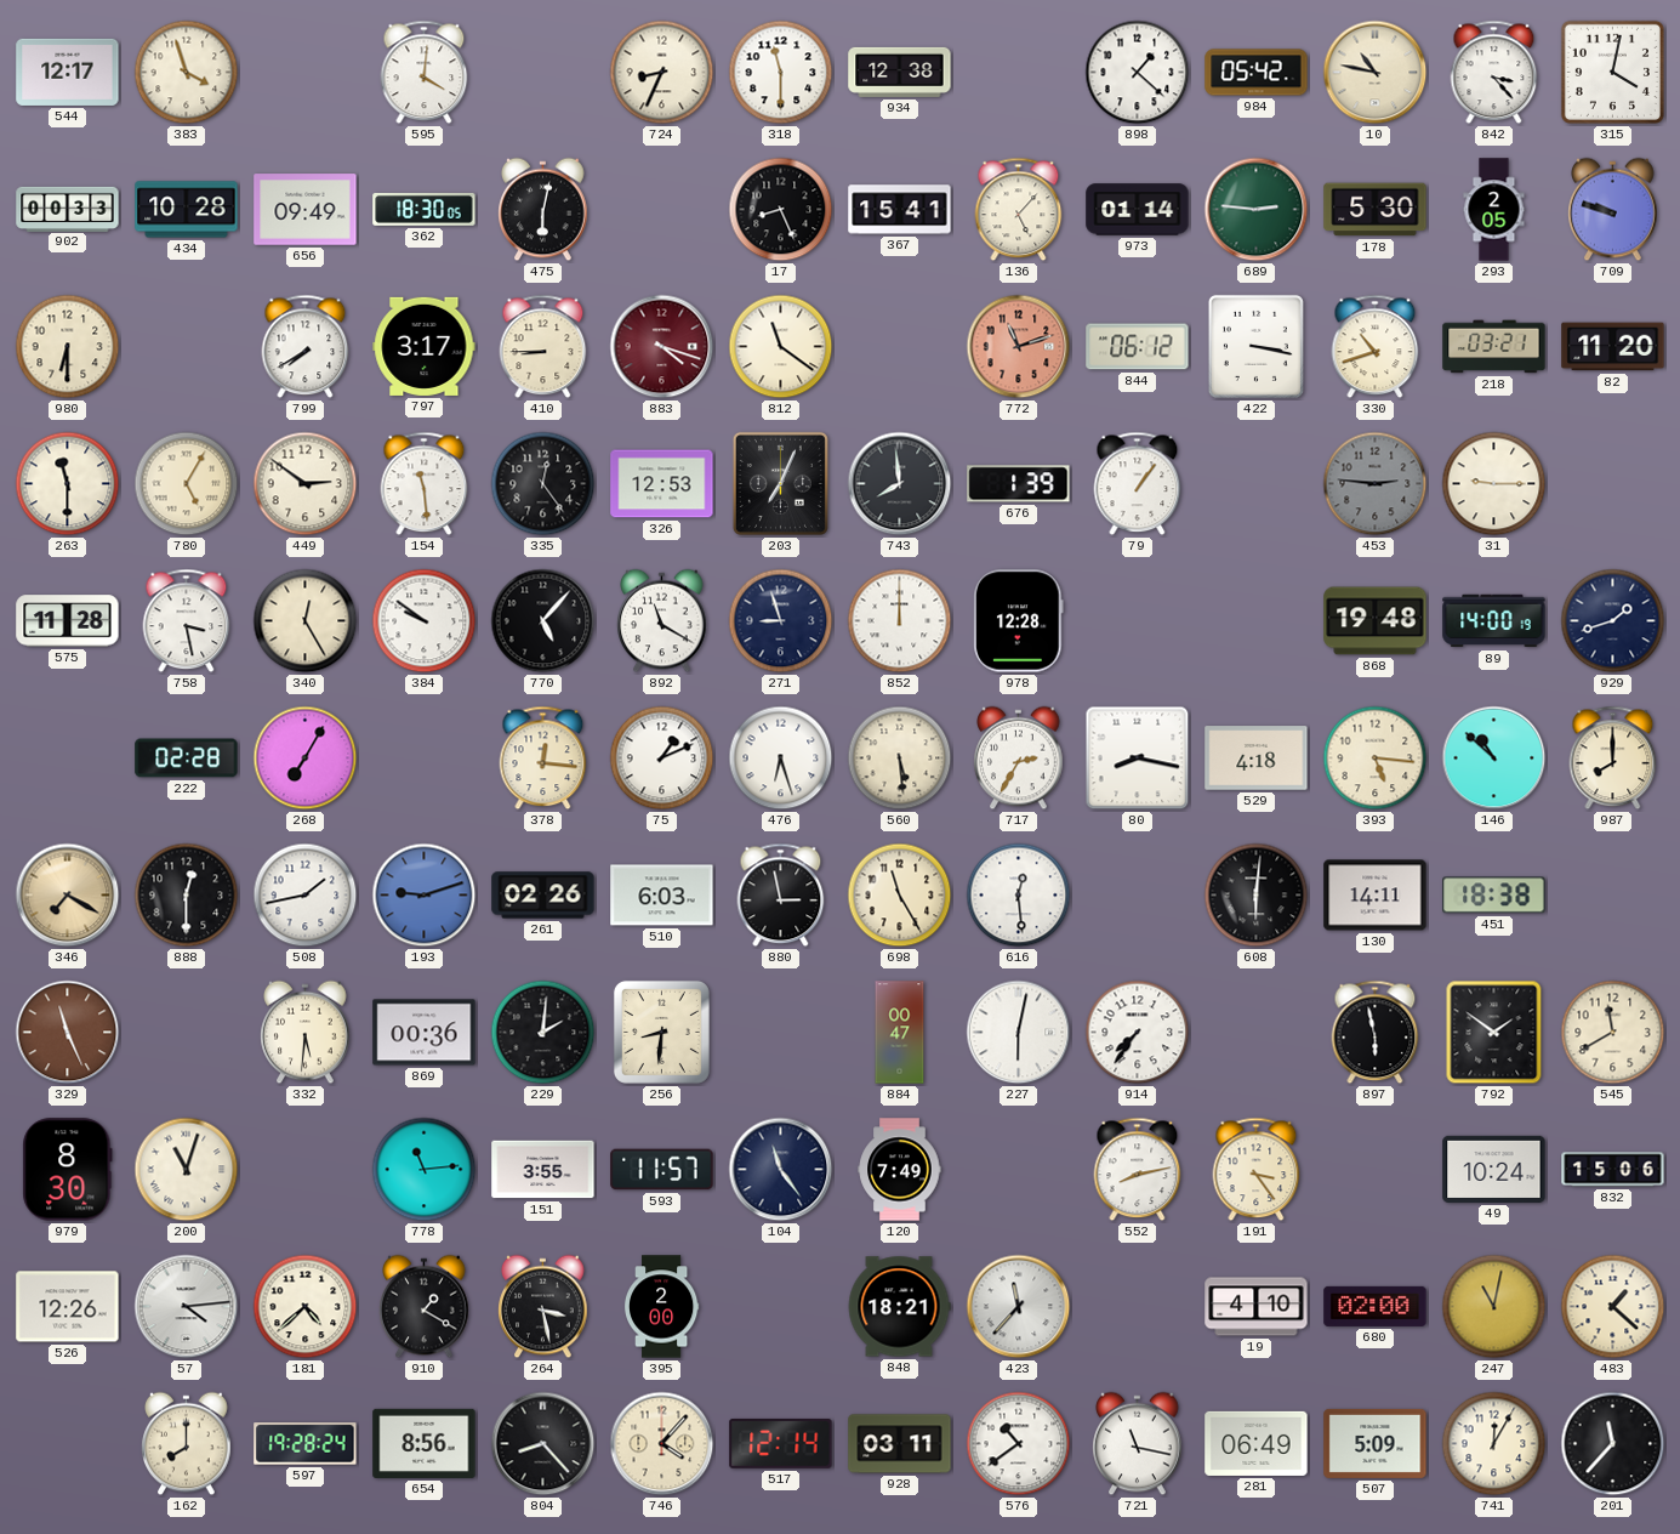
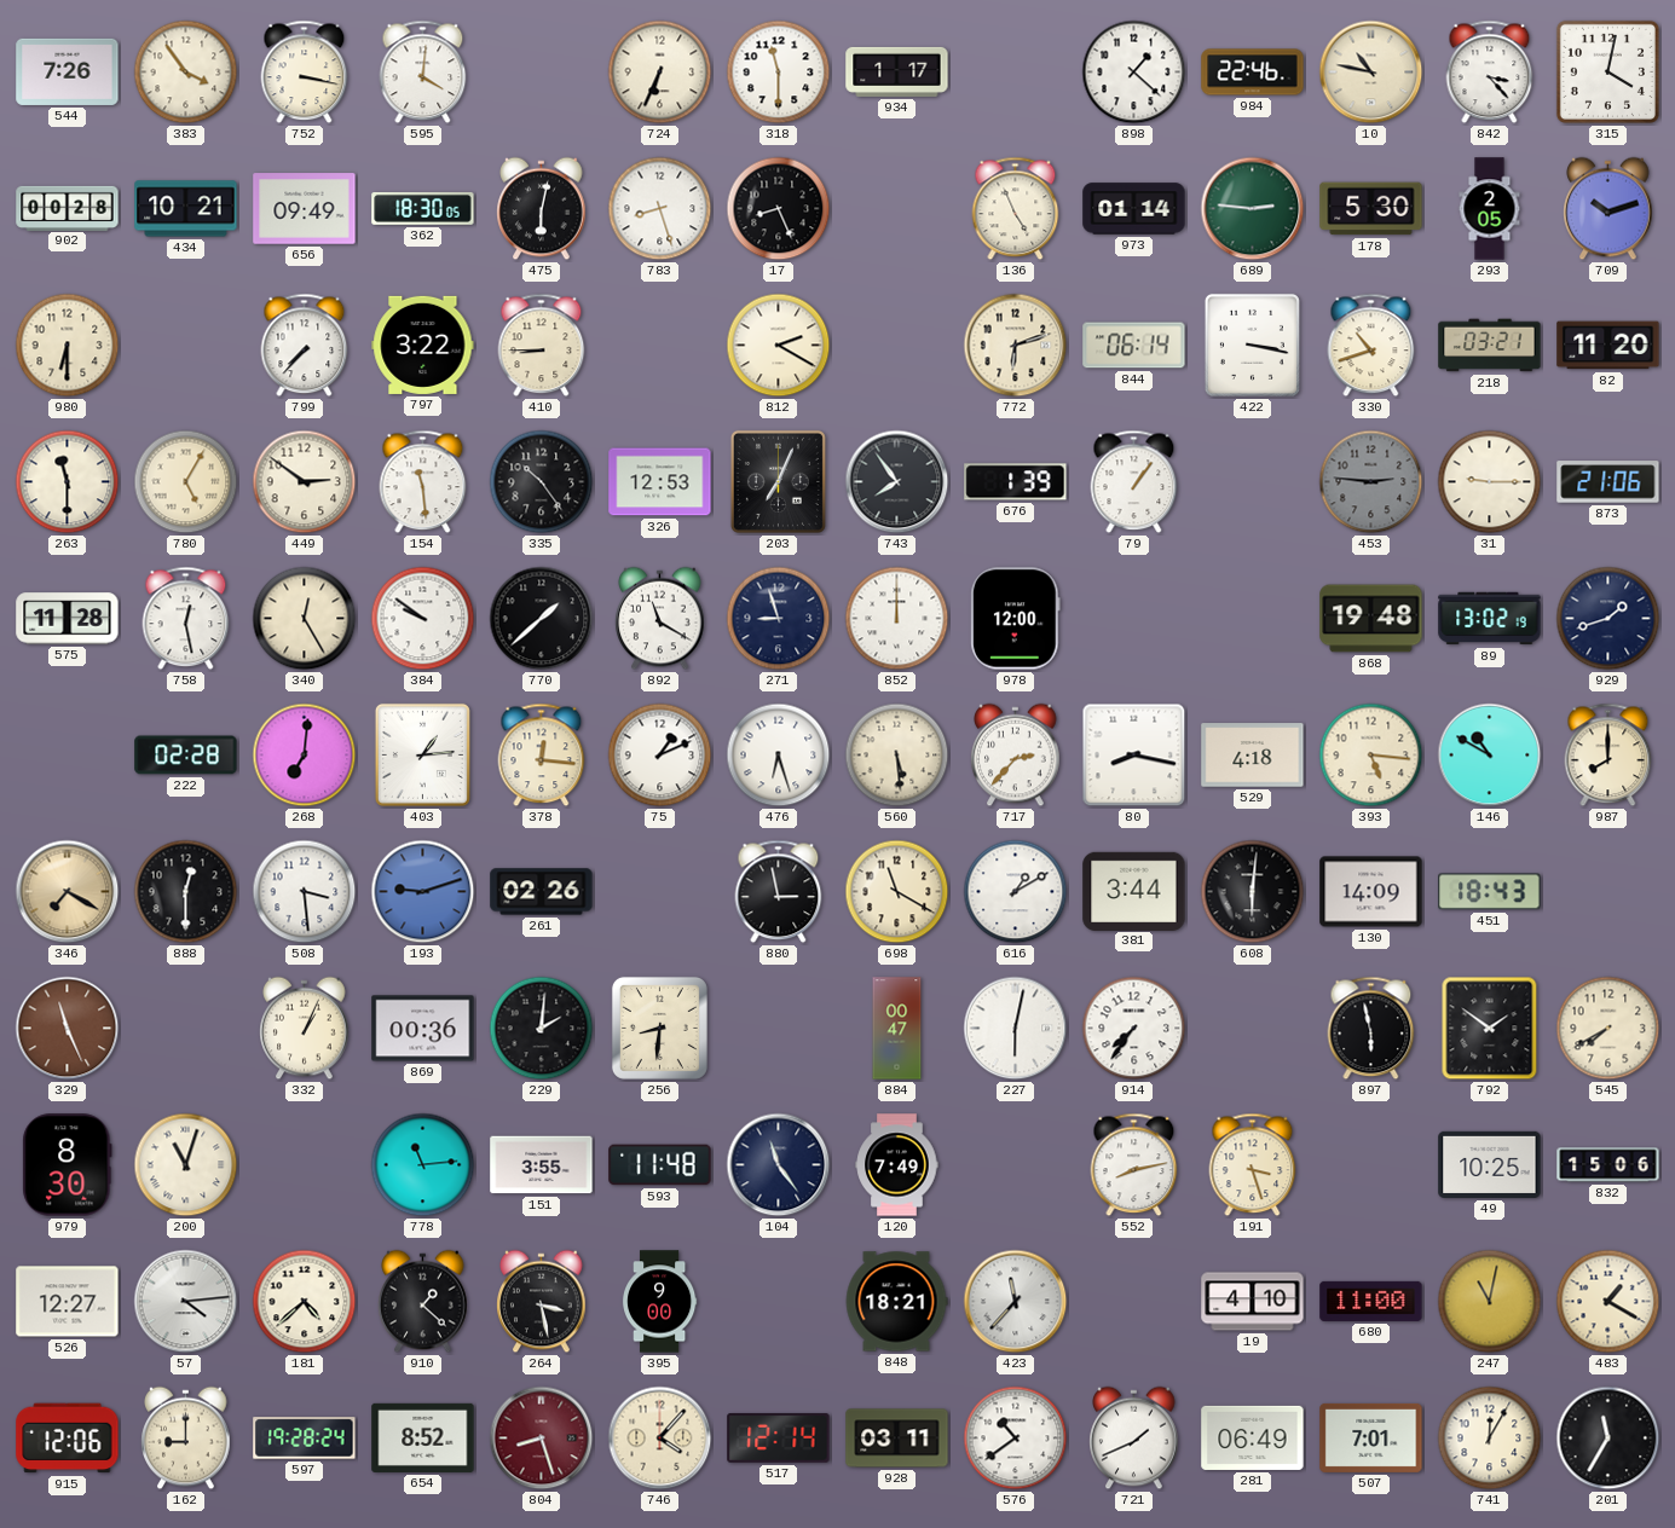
544: 12:17 -> 7:26
383: 3:57 -> 3:54
752: none -> 3:17
724: 8:34 -> 6:34
934: 12:38 -> 1:17
984: 05:42 -> 22:46
902: 00:33 -> 00:28
434: 10:28 -> 10:21
783: none -> 8:27
367: 15:41 -> none
136: 5:07 -> 4:56
709: 9:48 -> 10:12
799: 7:40 -> 7:37
797: 3:17 -> 3:22
883: 4:18 -> none
812: 11:21 -> 2:20
772: 11:12 -> 6:12
772 dial: salmon -> cream
844: 06:12 -> 06:14
335: 12:24 -> 10:24
743: 7:59 -> 7:54
873: none -> 21:06
758: 3:28 -> 12:28
770: 5:07 -> 1:38
978: 12:28 -> 12:00
89: 14:00 -> 13:02
268: 7:05 -> 7:01
403: none -> 1:14
717: 2:35 -> 2:37
146: 10:52 -> 10:50
508: 1:43 -> 3:29
510: 6:03 -> none
698: 11:25 -> 11:20
616: 12:29 -> 1:10
381: none -> 3:44
130: 14:11 -> 14:09
451: 18:38 -> 18:43
332: 5:31 -> 1:04
545: 11:40 -> 7:40
593: 11:57 -> 11:48
191: 3:24 -> 3:27
49: 10:24 -> 10:25
526: 12:26 -> 12:27
910: 1:20 -> 1:22
395: 2:00 -> 9:00
680: 02:00 -> 11:00
483: 1:22 -> 1:20
915: none -> 12:06
162: 8:00 -> 9:00
654: 8:56 -> 8:52
804: 8:23 -> 8:27
804 dial: black -> burgundy
721: 11:17 -> 1:41
507: 5:09 -> 7:01
201: 11:37 -> 11:35
